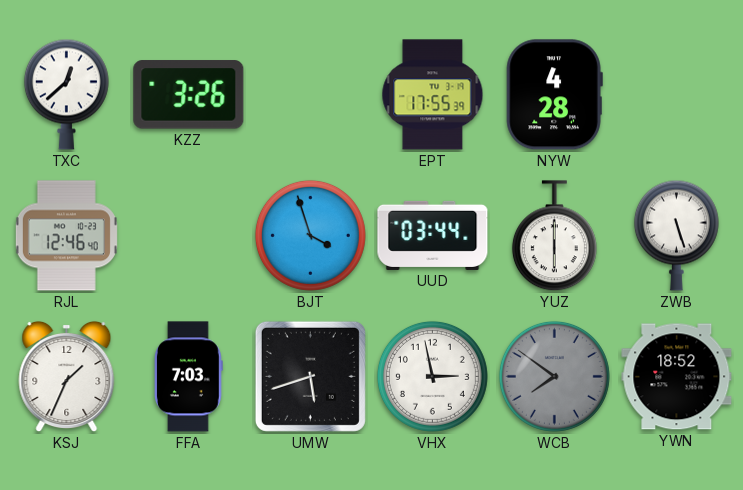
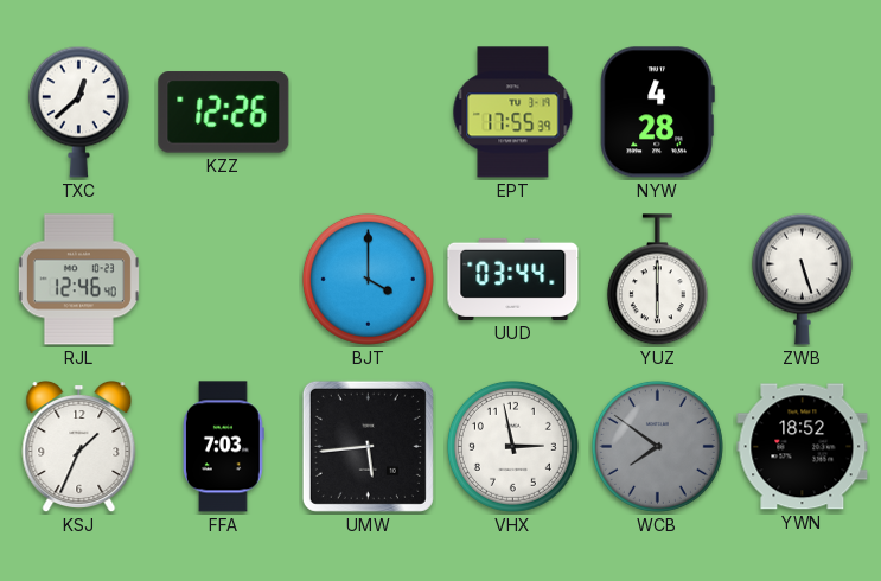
KZZ: 3:26 -> 12:26
BJT: 3:57 -> 4:00
UMW: 5:42 -> 5:44
